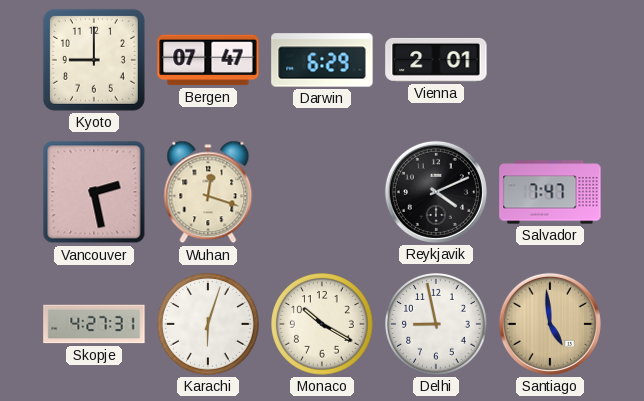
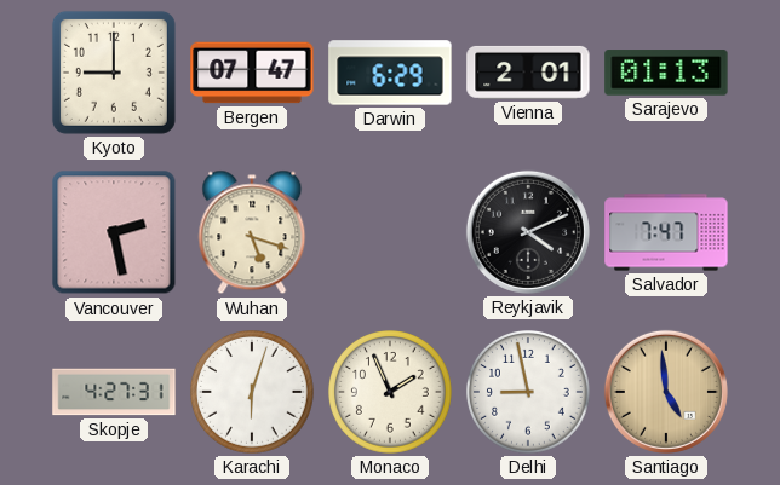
Sarajevo: none -> 01:13
Wuhan: 12:18 -> 5:18
Monaco: 10:20 -> 1:56
